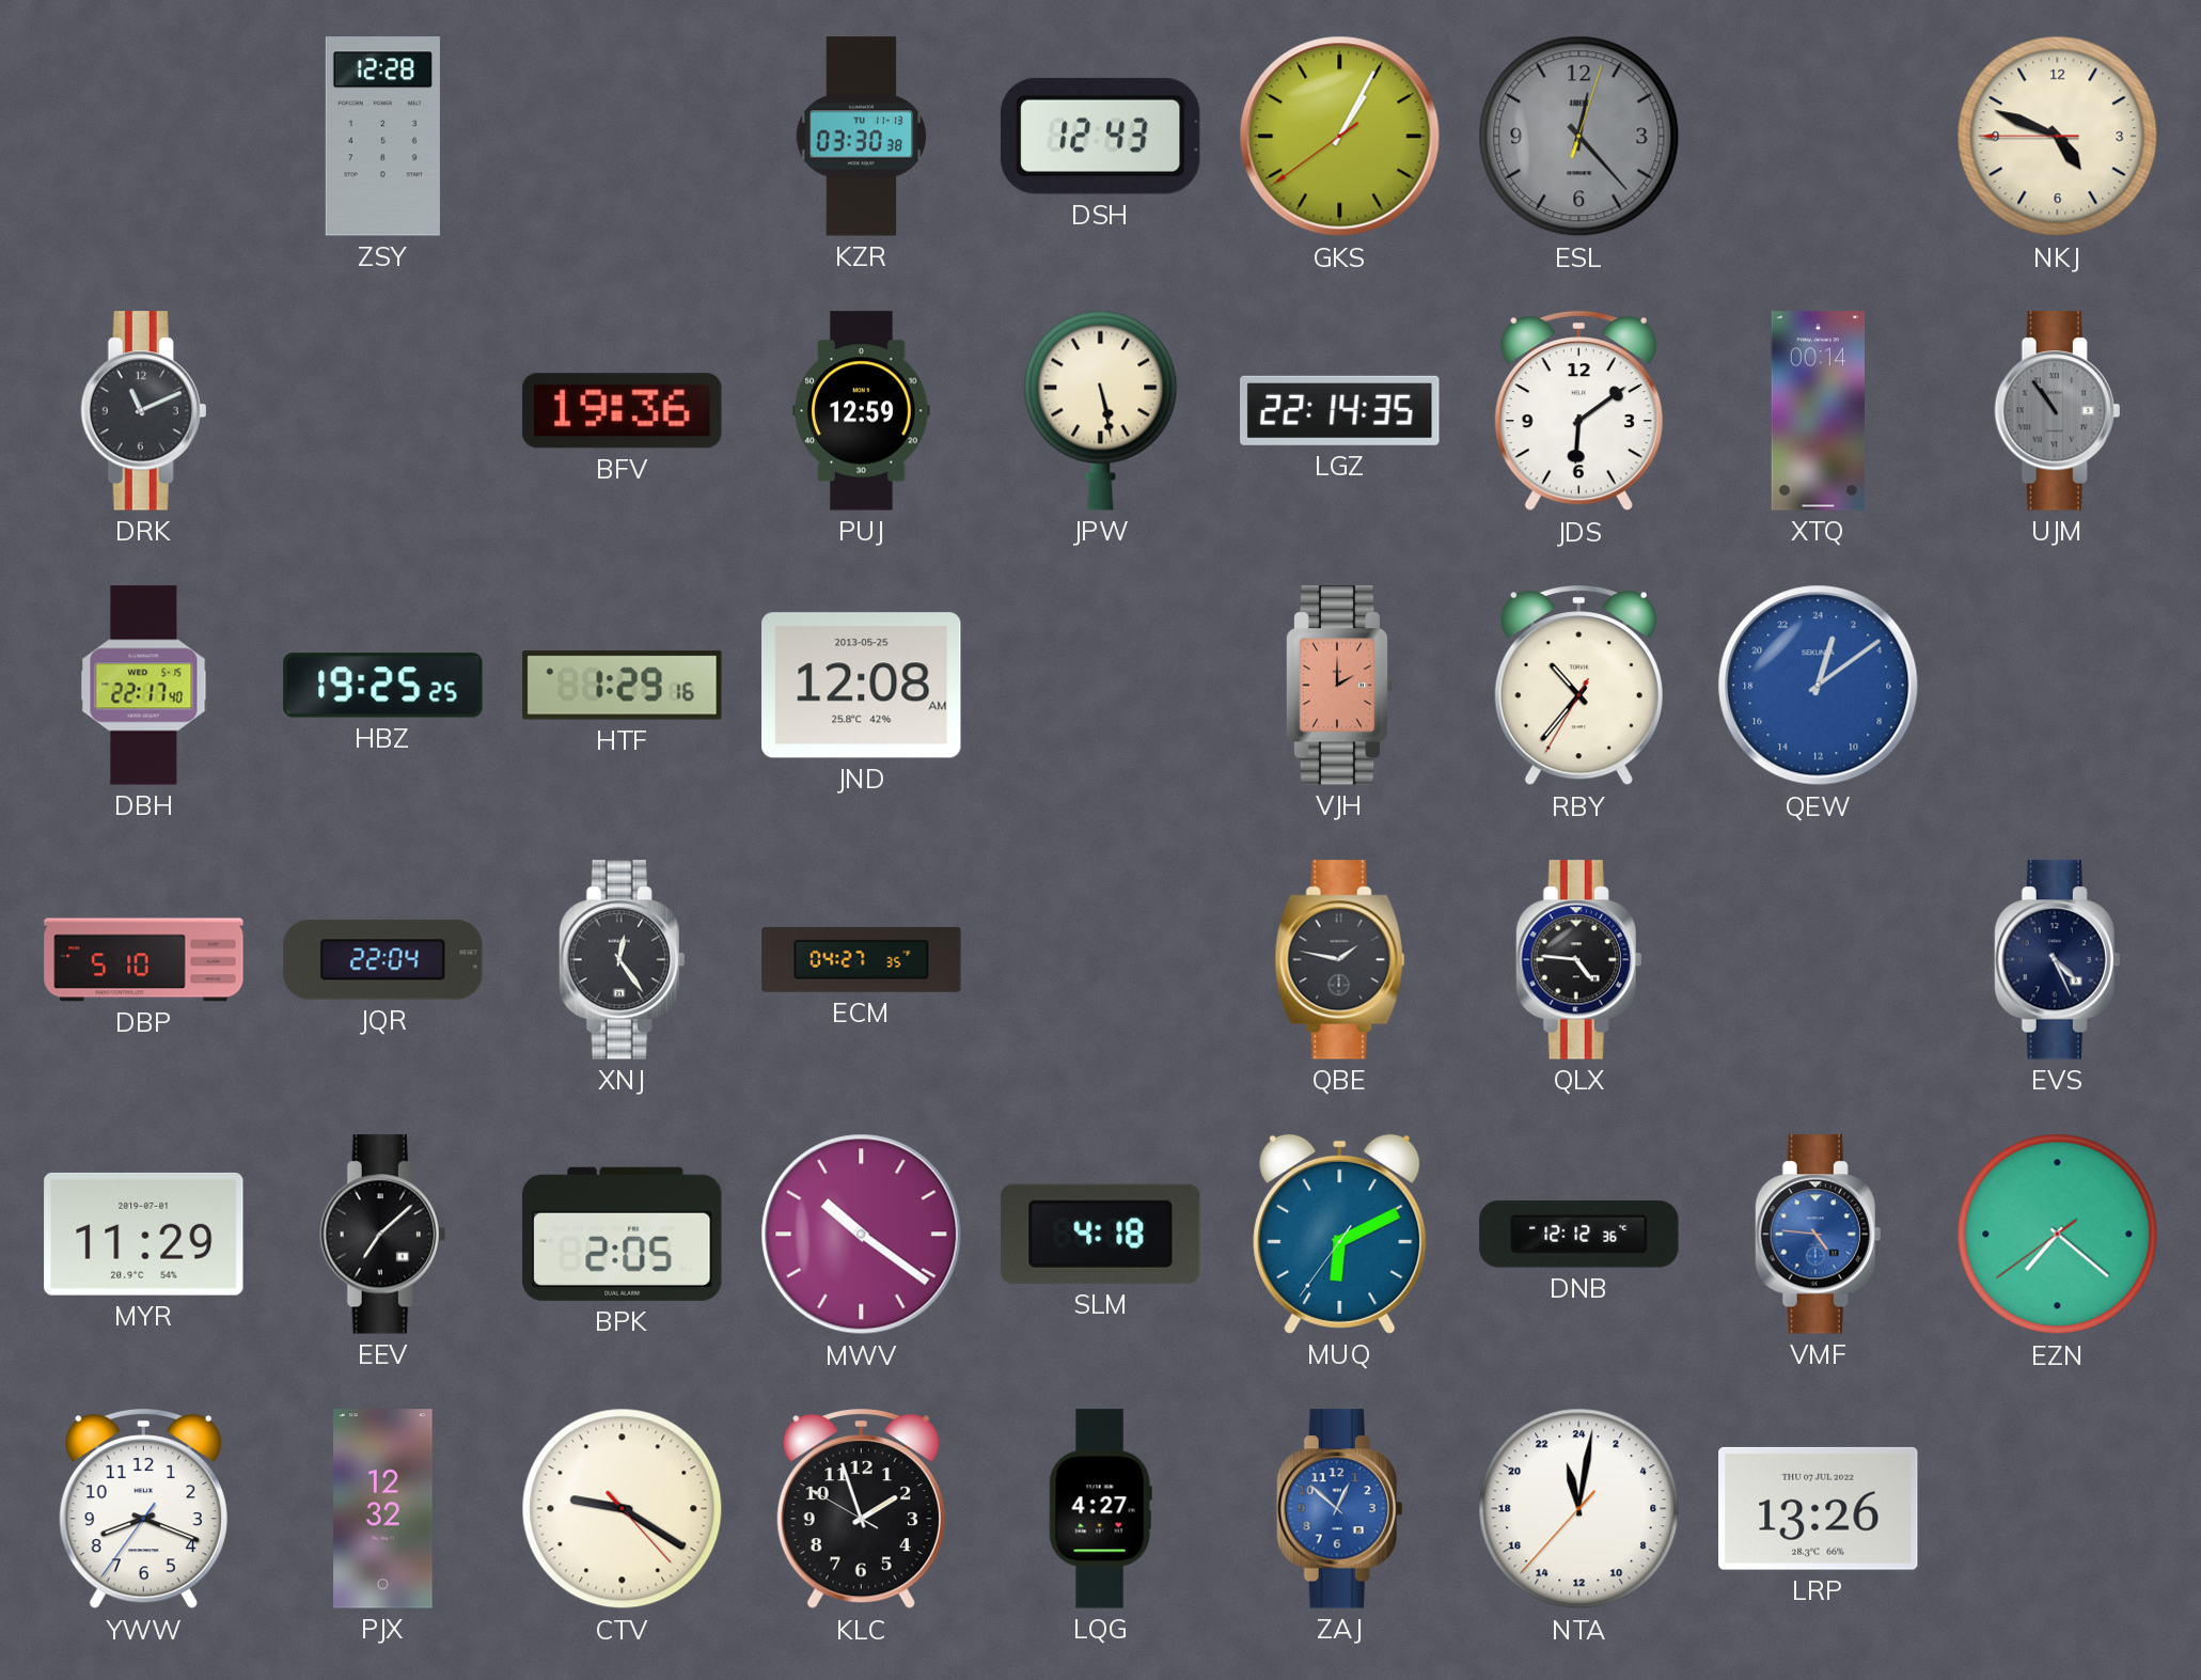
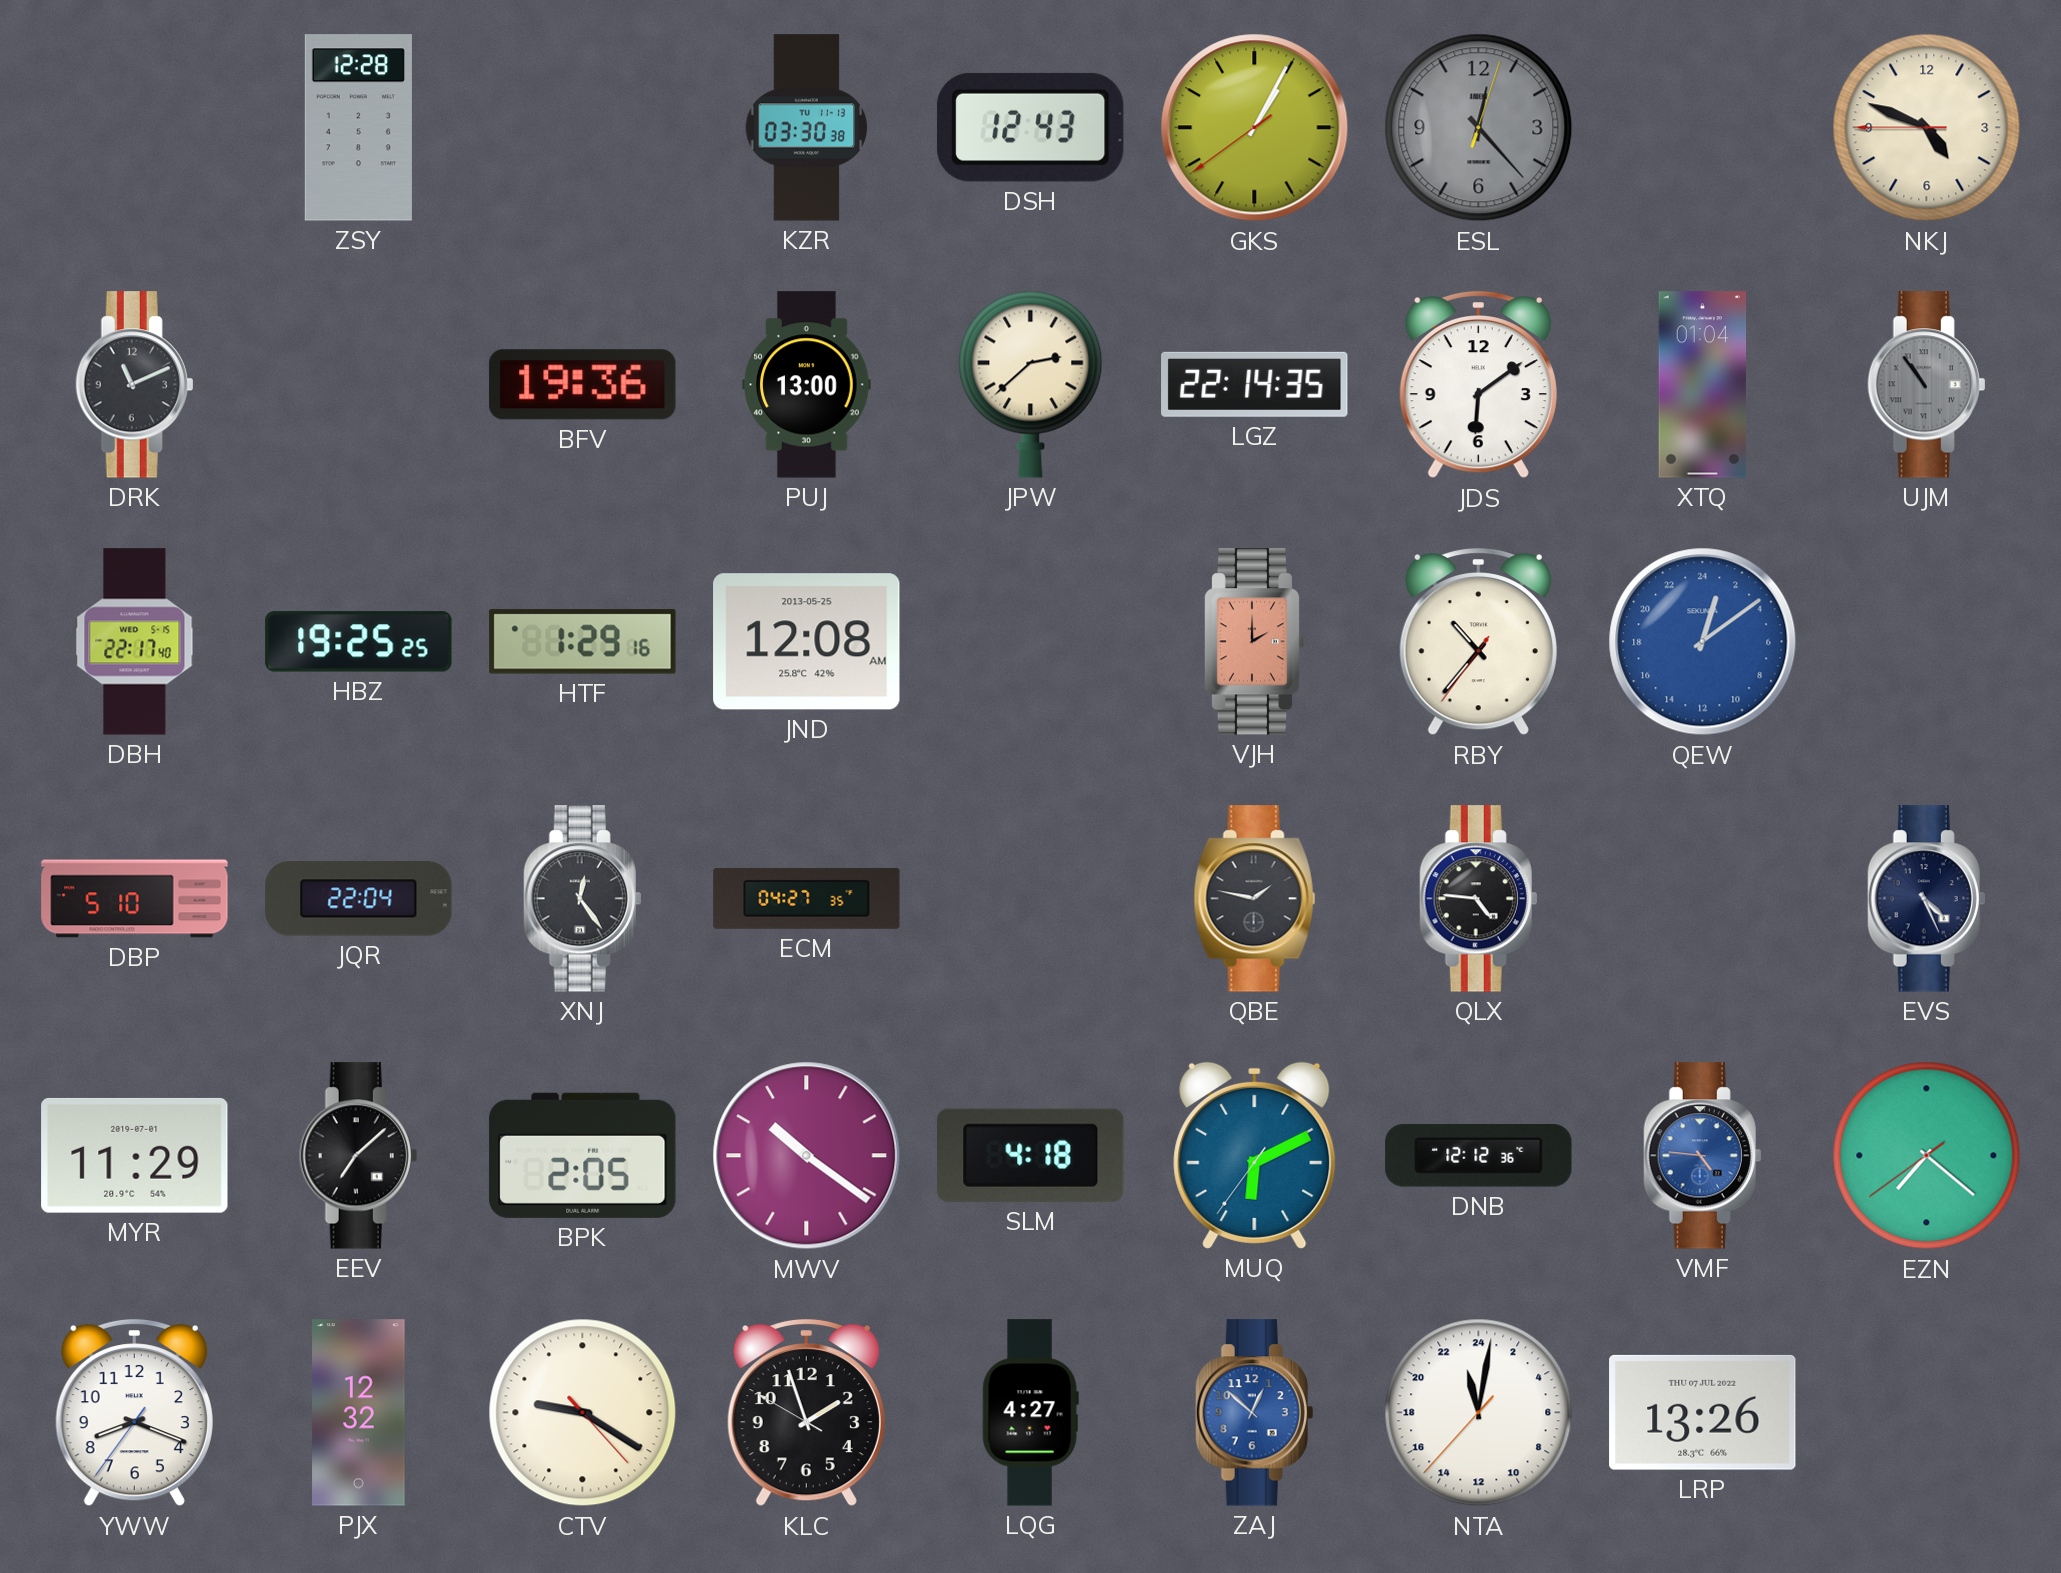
PUJ: 12:59 -> 13:00
JPW: 5:28 -> 2:38
XTQ: 00:14 -> 01:04
RBY: 10:36:35 -> 10:36:36
